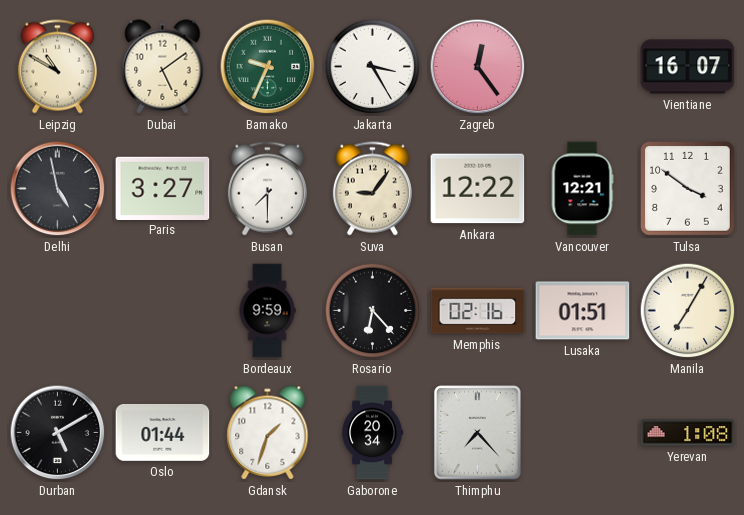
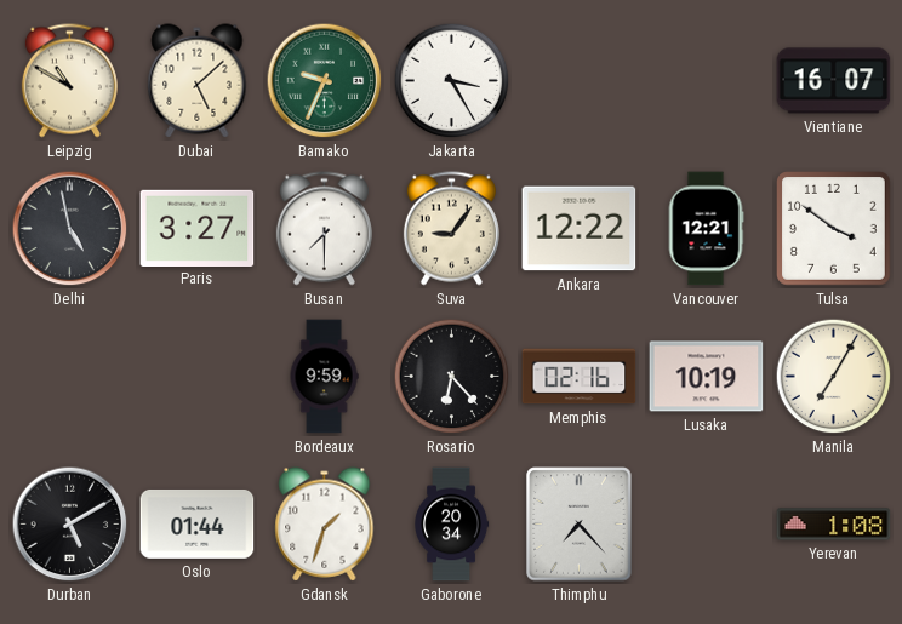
Dubai: 5:09 -> 5:08
Zagreb: 12:24 -> none
Lusaka: 01:51 -> 10:19
